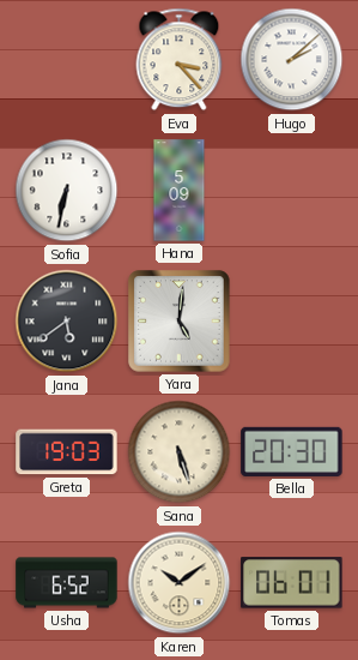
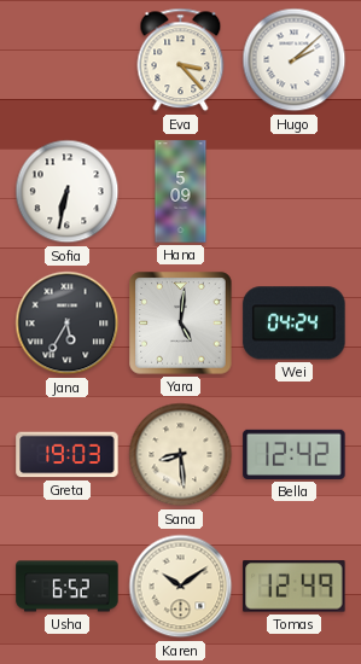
Jana: 5:39 -> 5:35
Wei: none -> 04:24
Sana: 5:27 -> 8:29
Bella: 20:30 -> 12:42
Tomas: 06:01 -> 12:49
